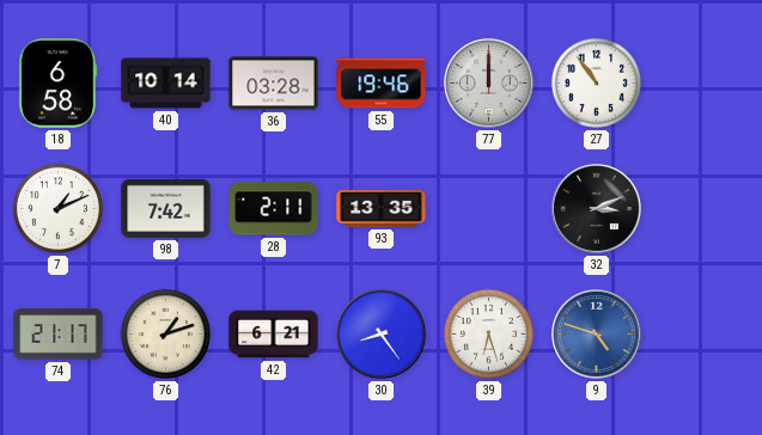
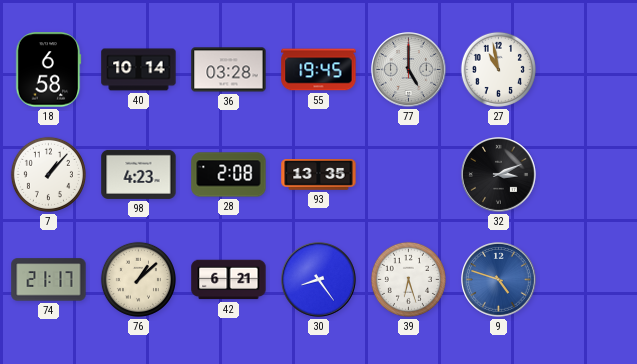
55: 19:46 -> 19:45
77: 12:00 -> 5:00
27: 10:54 -> 10:58
7: 1:11 -> 1:07
98: 7:42 -> 4:23
28: 2:11 -> 2:08
76: 1:12 -> 1:08
